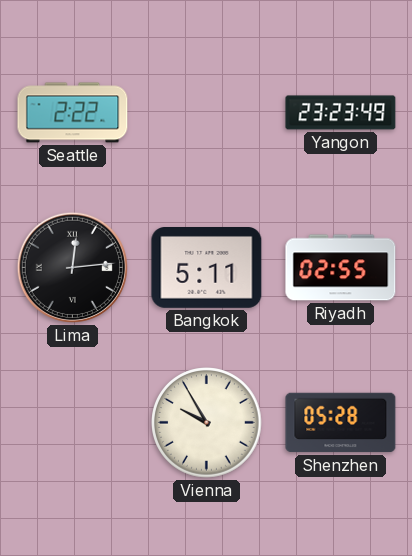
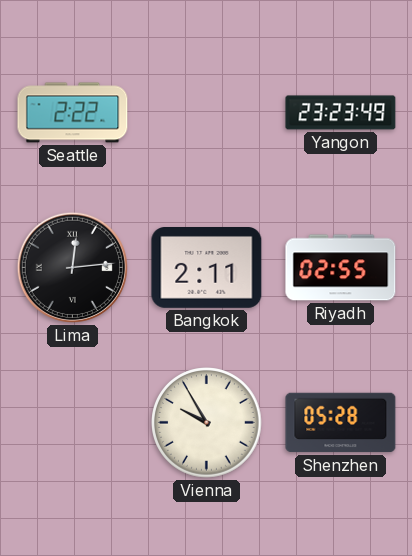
Bangkok: 5:11 -> 2:11
